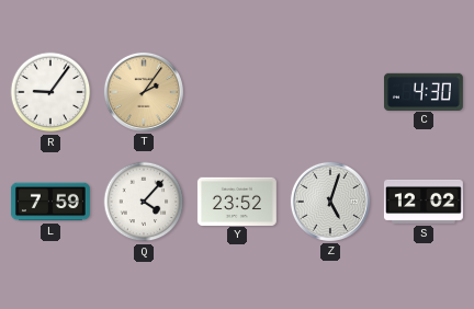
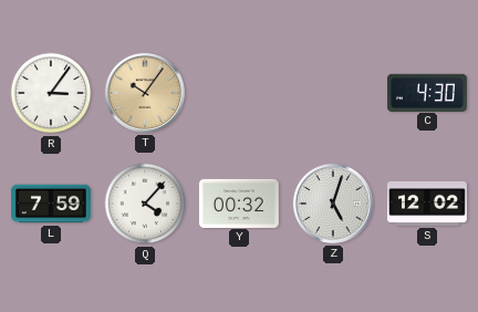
R: 9:06 -> 3:06
T: 2:06 -> 10:06
Y: 23:52 -> 00:32
